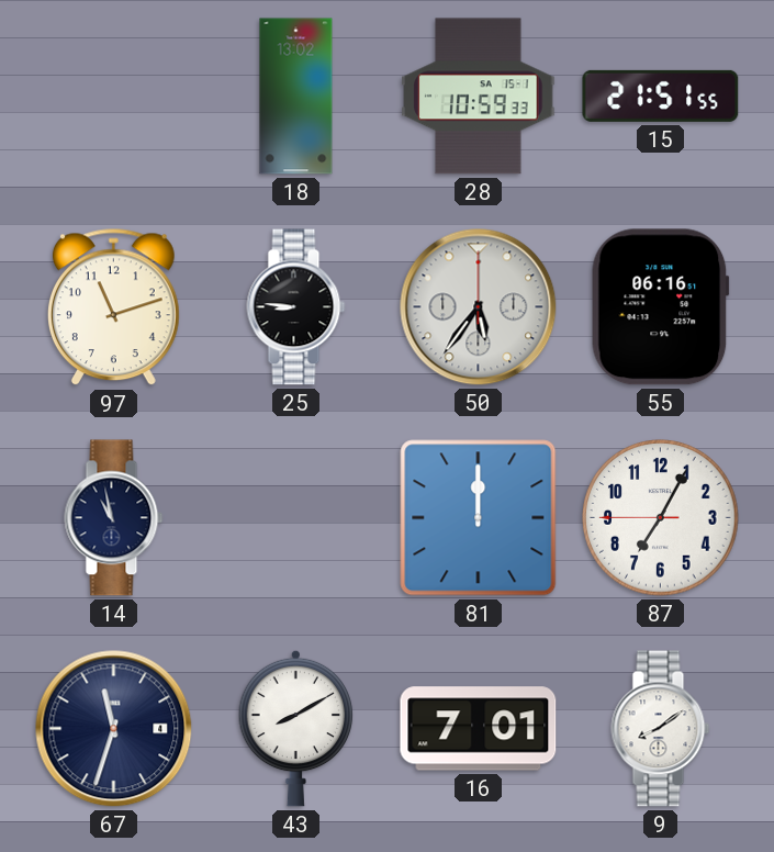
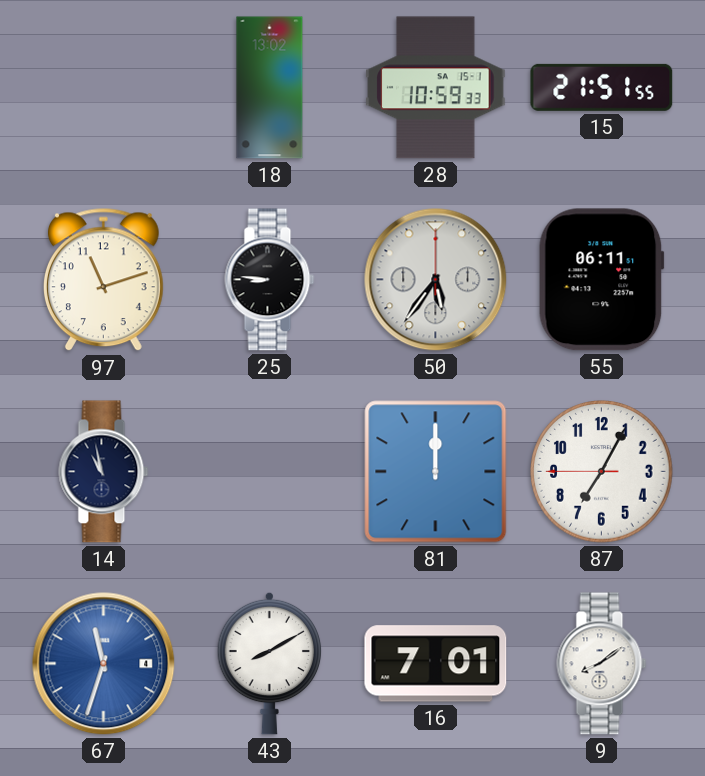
55: 06:16 -> 06:11
67 dial: navy -> blue
